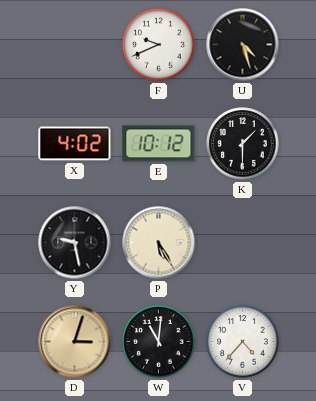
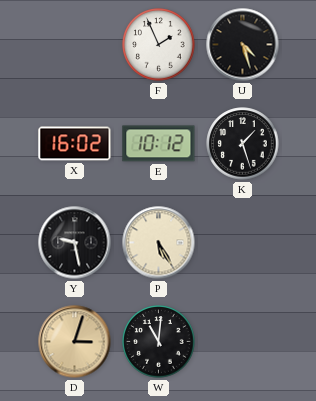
F: 9:41 -> 1:56
X: 4:02 -> 16:02
K: 1:30 -> 1:27
V: 4:37 -> none
